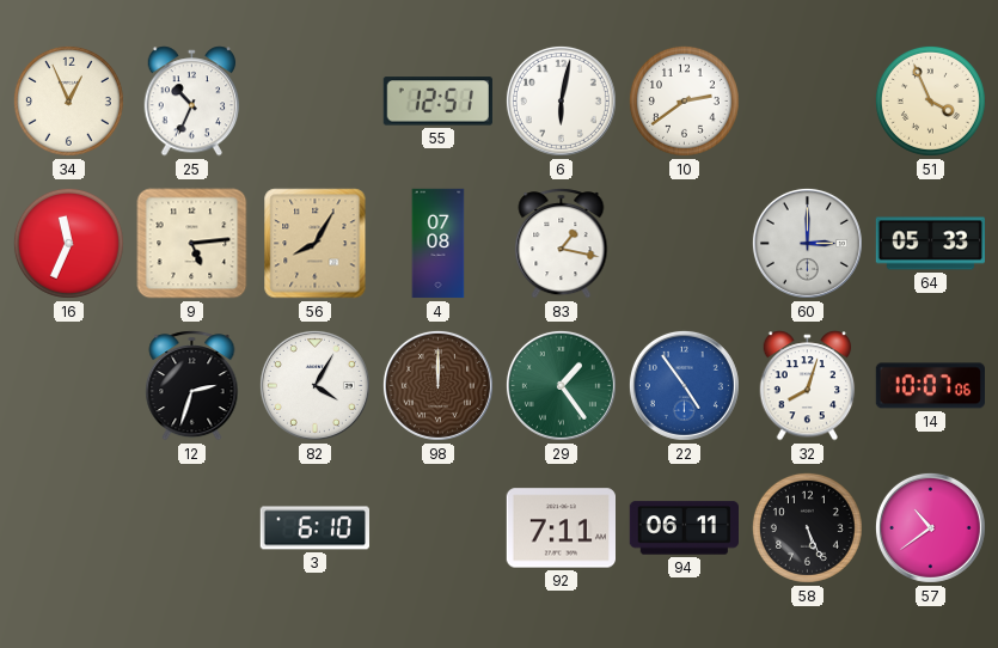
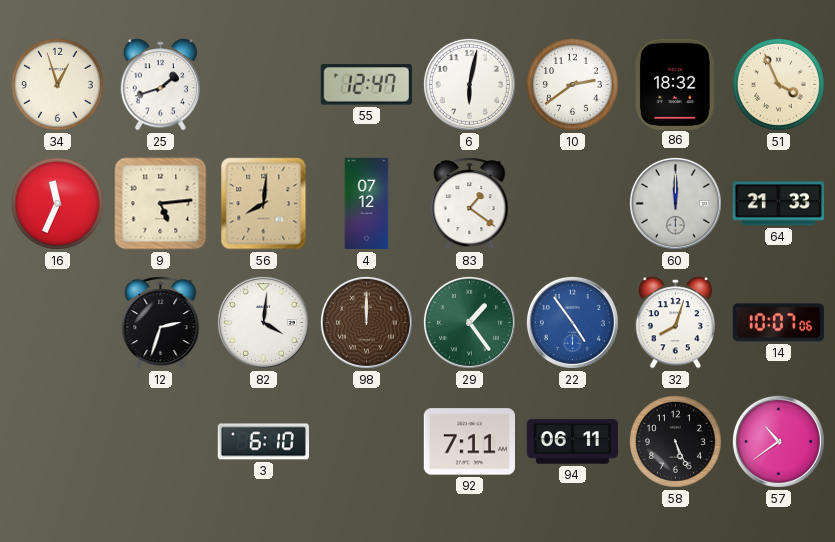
34: 12:56 -> 12:57
25: 10:34 -> 1:42
55: 12:51 -> 12:47
86: none -> 18:32
56: 8:05 -> 8:01
4: 07:08 -> 07:12
83: 1:17 -> 1:21
60: 3:00 -> 12:00
64: 05:33 -> 21:33
82: 4:05 -> 4:01
